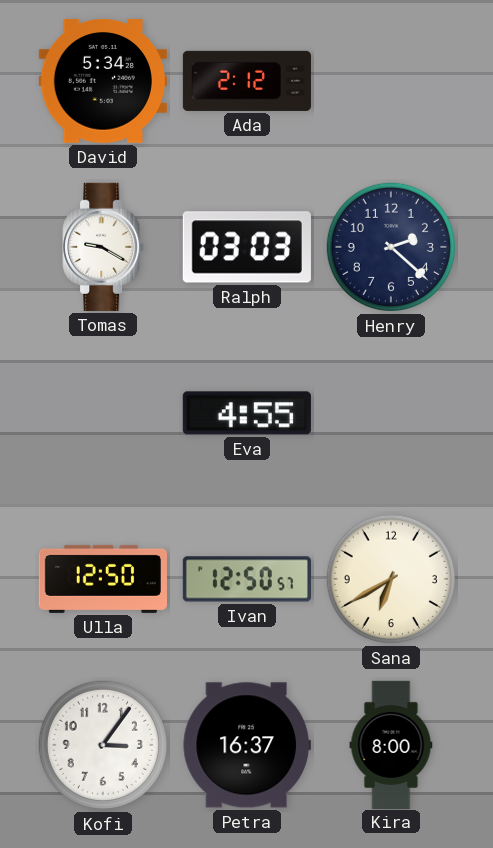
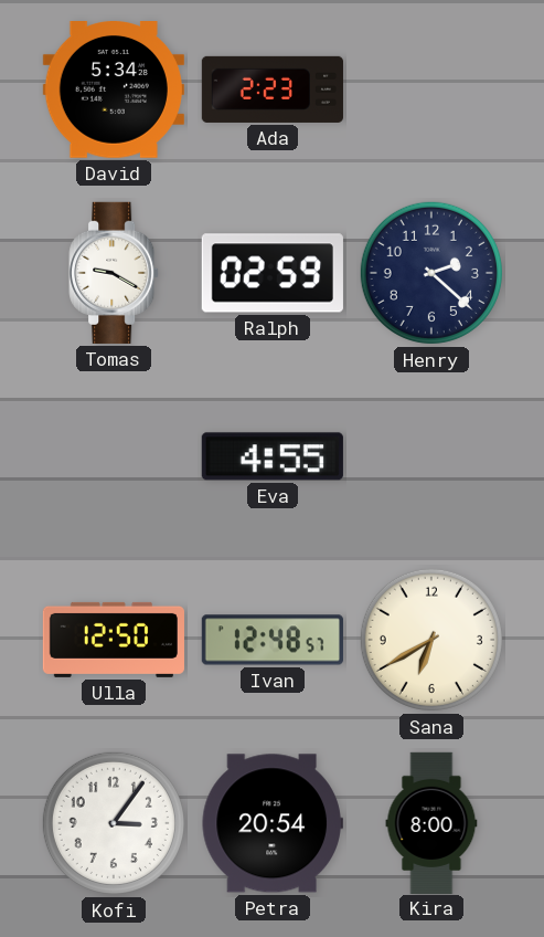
Ada: 2:12 -> 2:23
Ralph: 03:03 -> 02:59
Ivan: 12:50 -> 12:48
Petra: 16:37 -> 20:54
